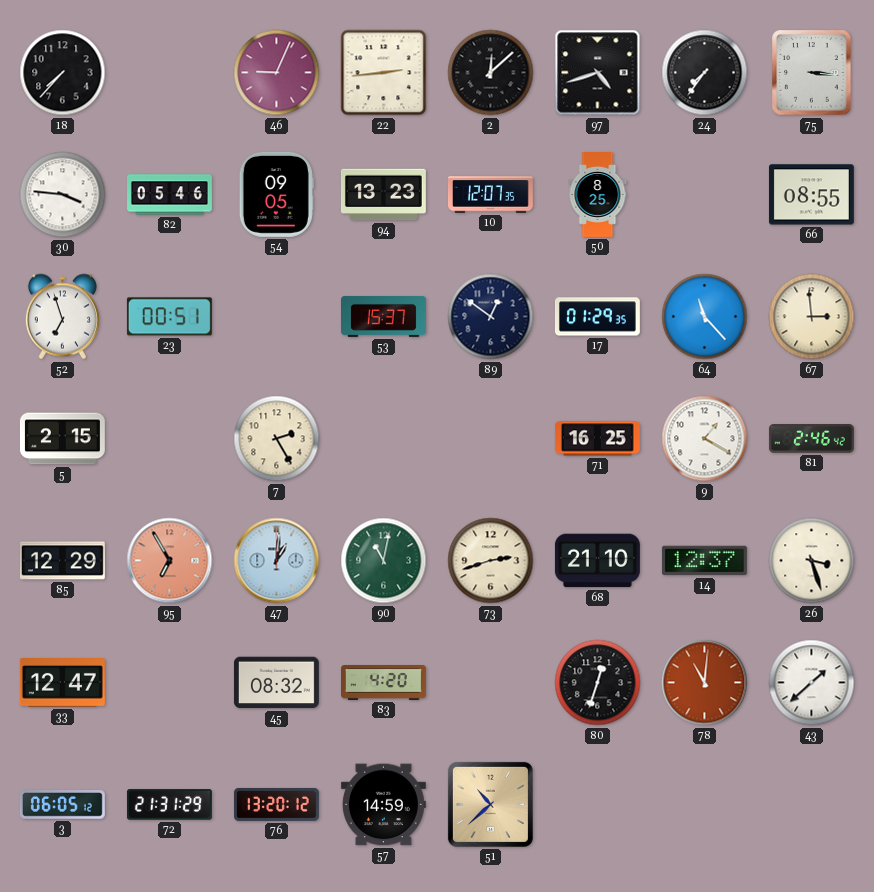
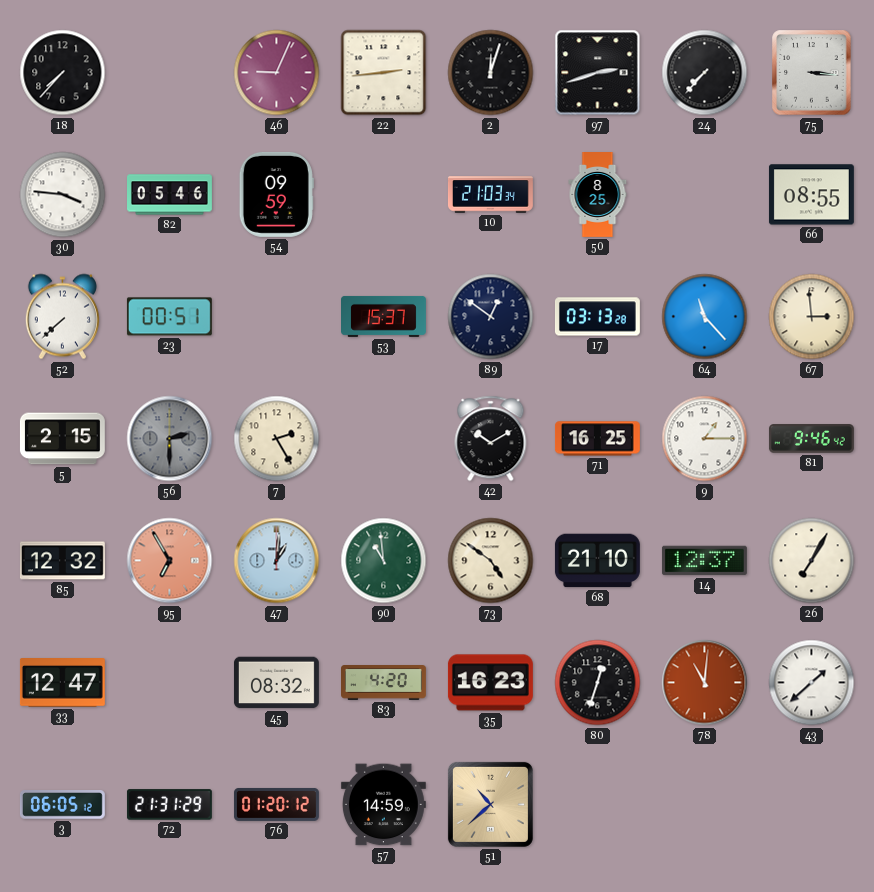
2: 12:08 -> 12:03
97: 4:42 -> 2:42
24: 7:36 -> 7:37
54: 09:05 -> 09:59
94: 13:23 -> none
10: 12:07 -> 21:03
52: 6:57 -> 7:38
17: 01:29 -> 03:13
56: none -> 2:30
42: none -> 10:10
9: 1:20 -> 1:15
81: 2:46 -> 9:46
85: 12:29 -> 12:32
90: 11:02 -> 10:59
73: 2:42 -> 4:51
26: 3:27 -> 7:05
35: none -> 16:23
76: 13:20 -> 01:20
